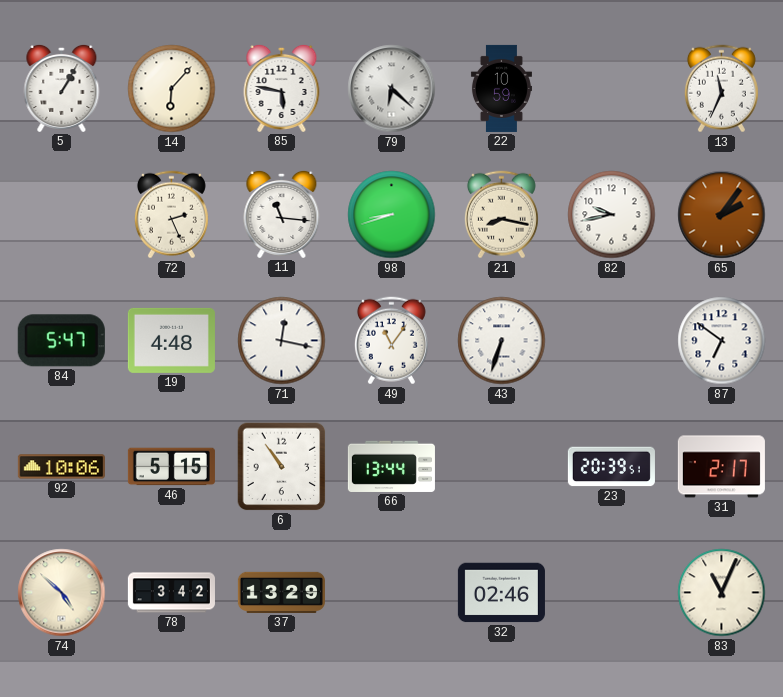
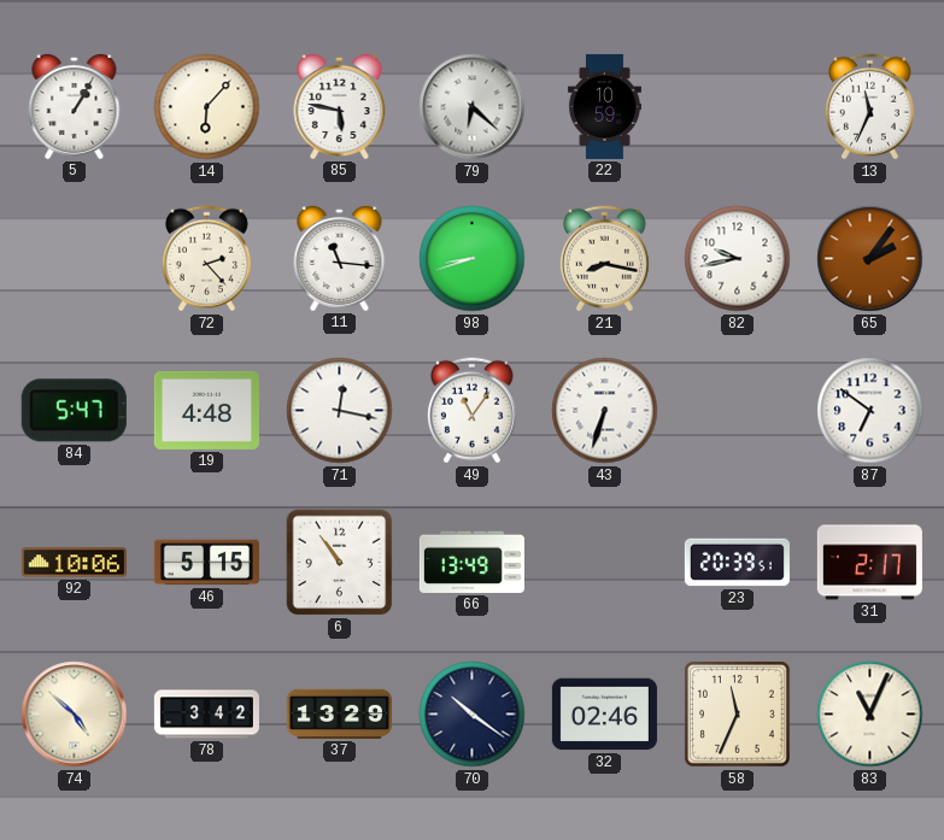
72: 2:26 -> 2:23
66: 13:44 -> 13:49
70: none -> 10:21
58: none -> 11:34
